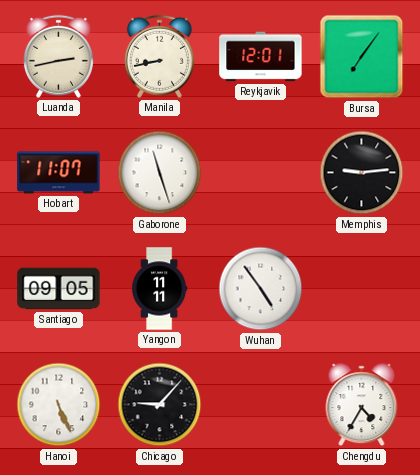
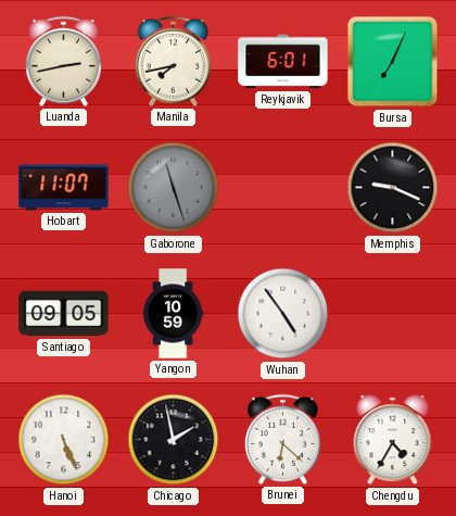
Manila: 8:43 -> 7:43
Reykjavik: 12:01 -> 6:01
Bursa: 7:06 -> 7:04
Gaborone dial: white -> grey
Memphis: 9:14 -> 9:19
Yangon: 11:11 -> 10:59
Chicago: 9:07 -> 1:58
Brunei: none -> 6:22
